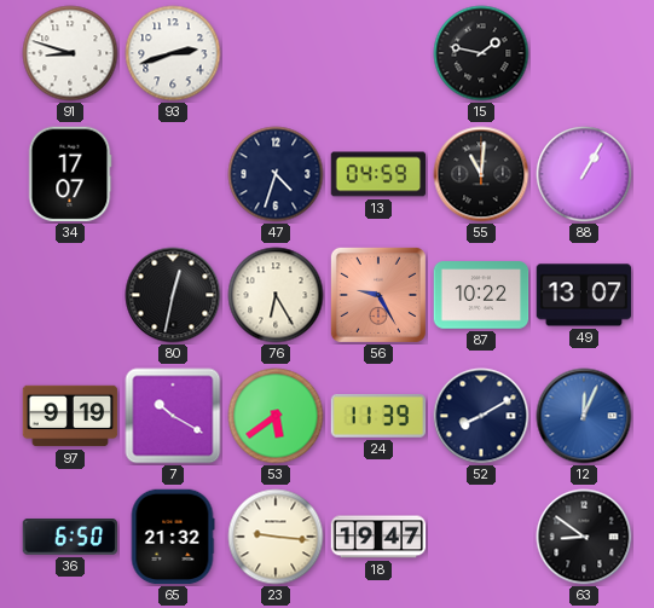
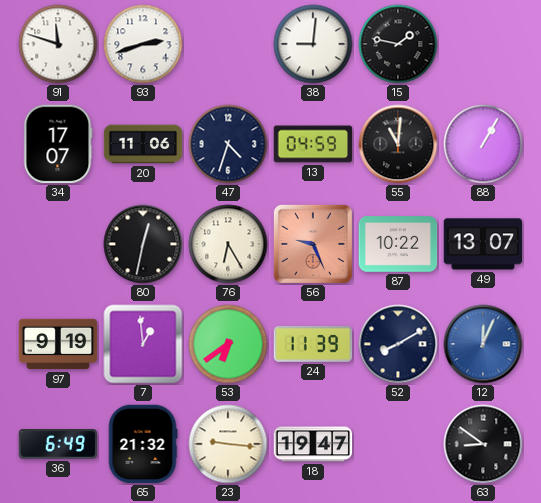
91: 8:48 -> 11:48
38: none -> 9:01
20: none -> 11:06
56: 9:25 -> 9:26
7: 10:20 -> 12:59
53: 5:39 -> 6:39
36: 6:50 -> 6:49
